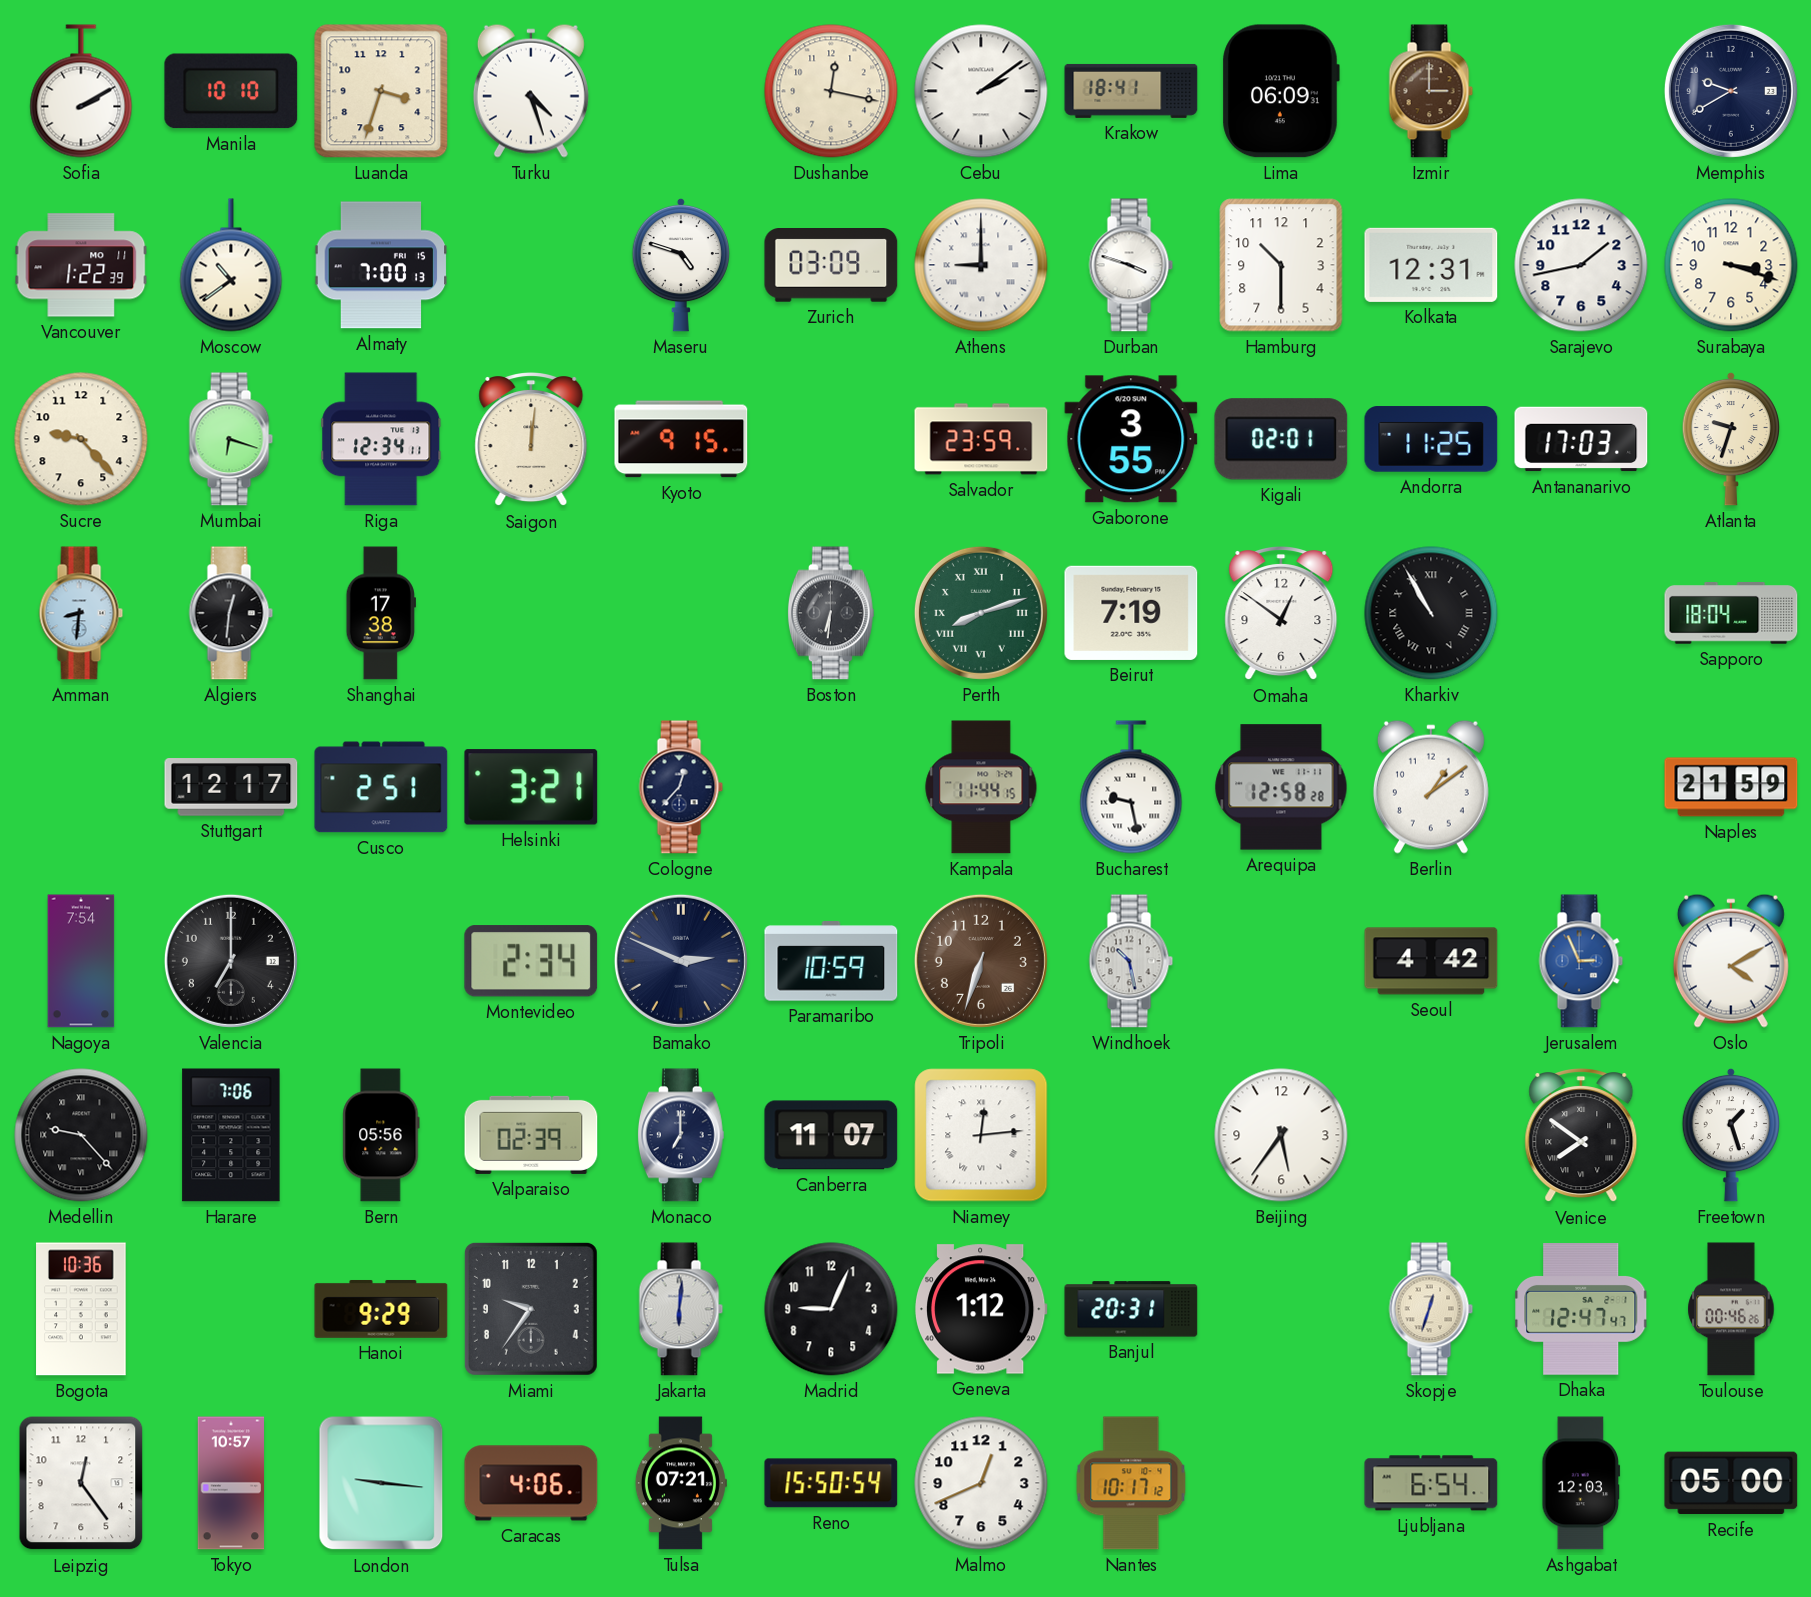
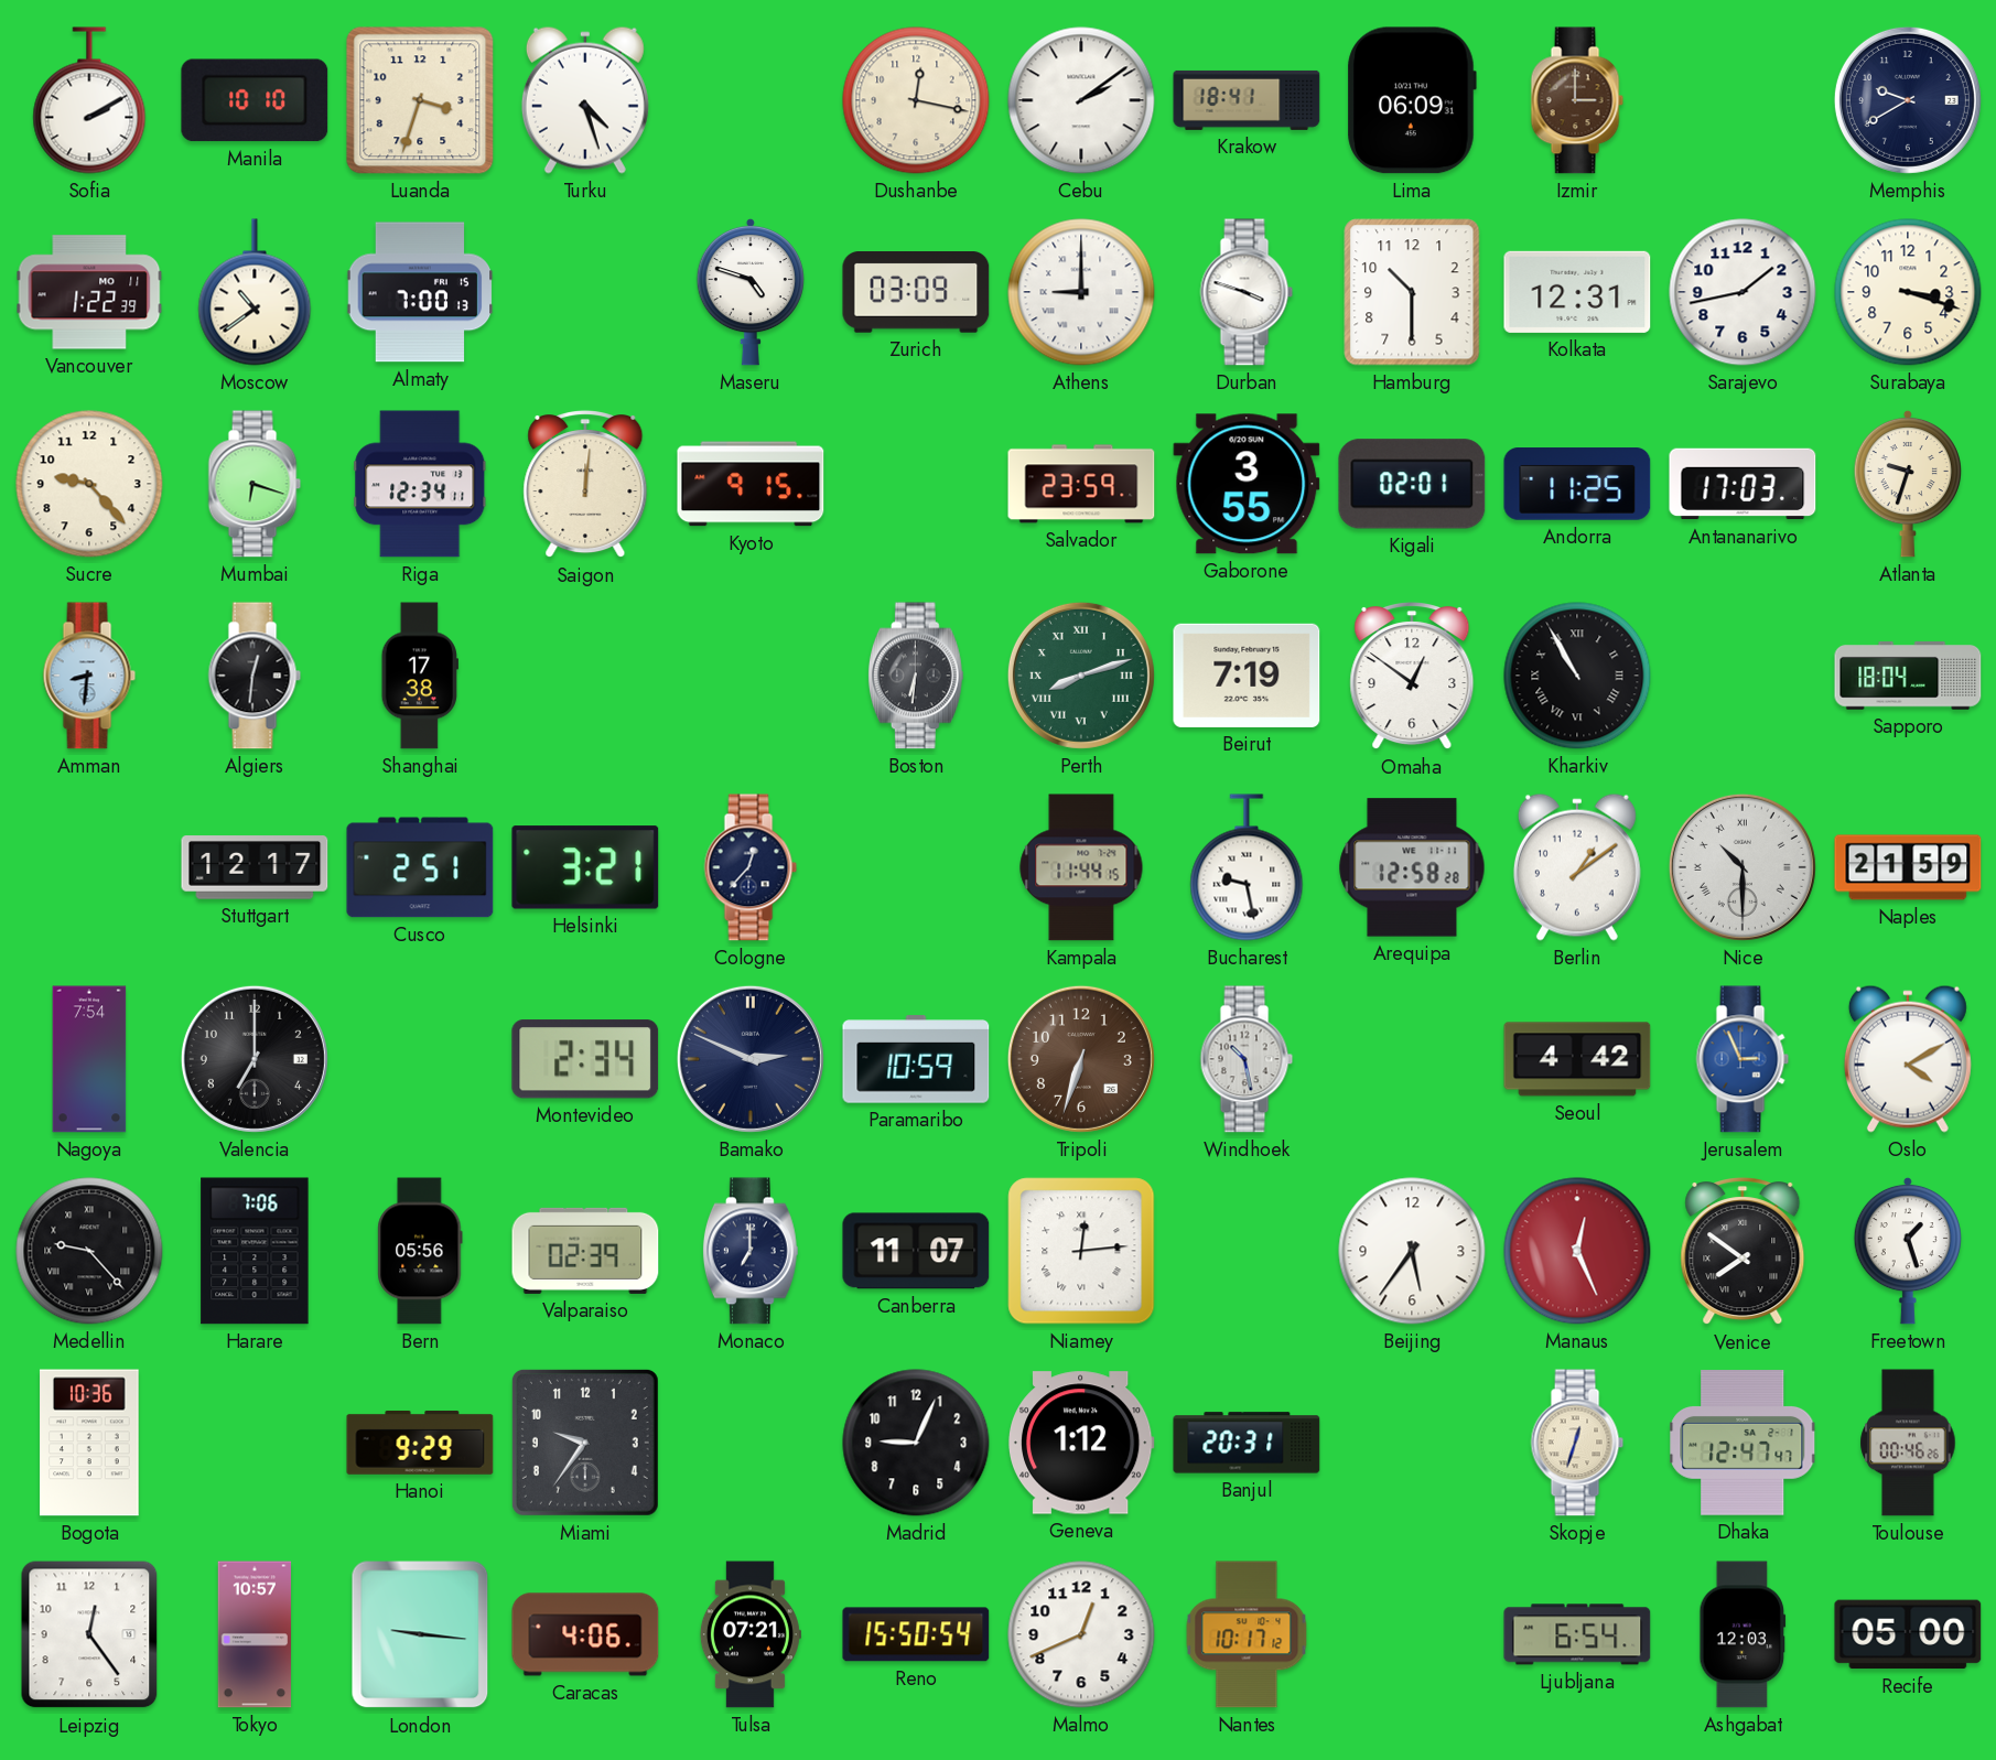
Nice: none -> 10:30
Manaus: none -> 12:26
Jakarta: 6:01 -> none
